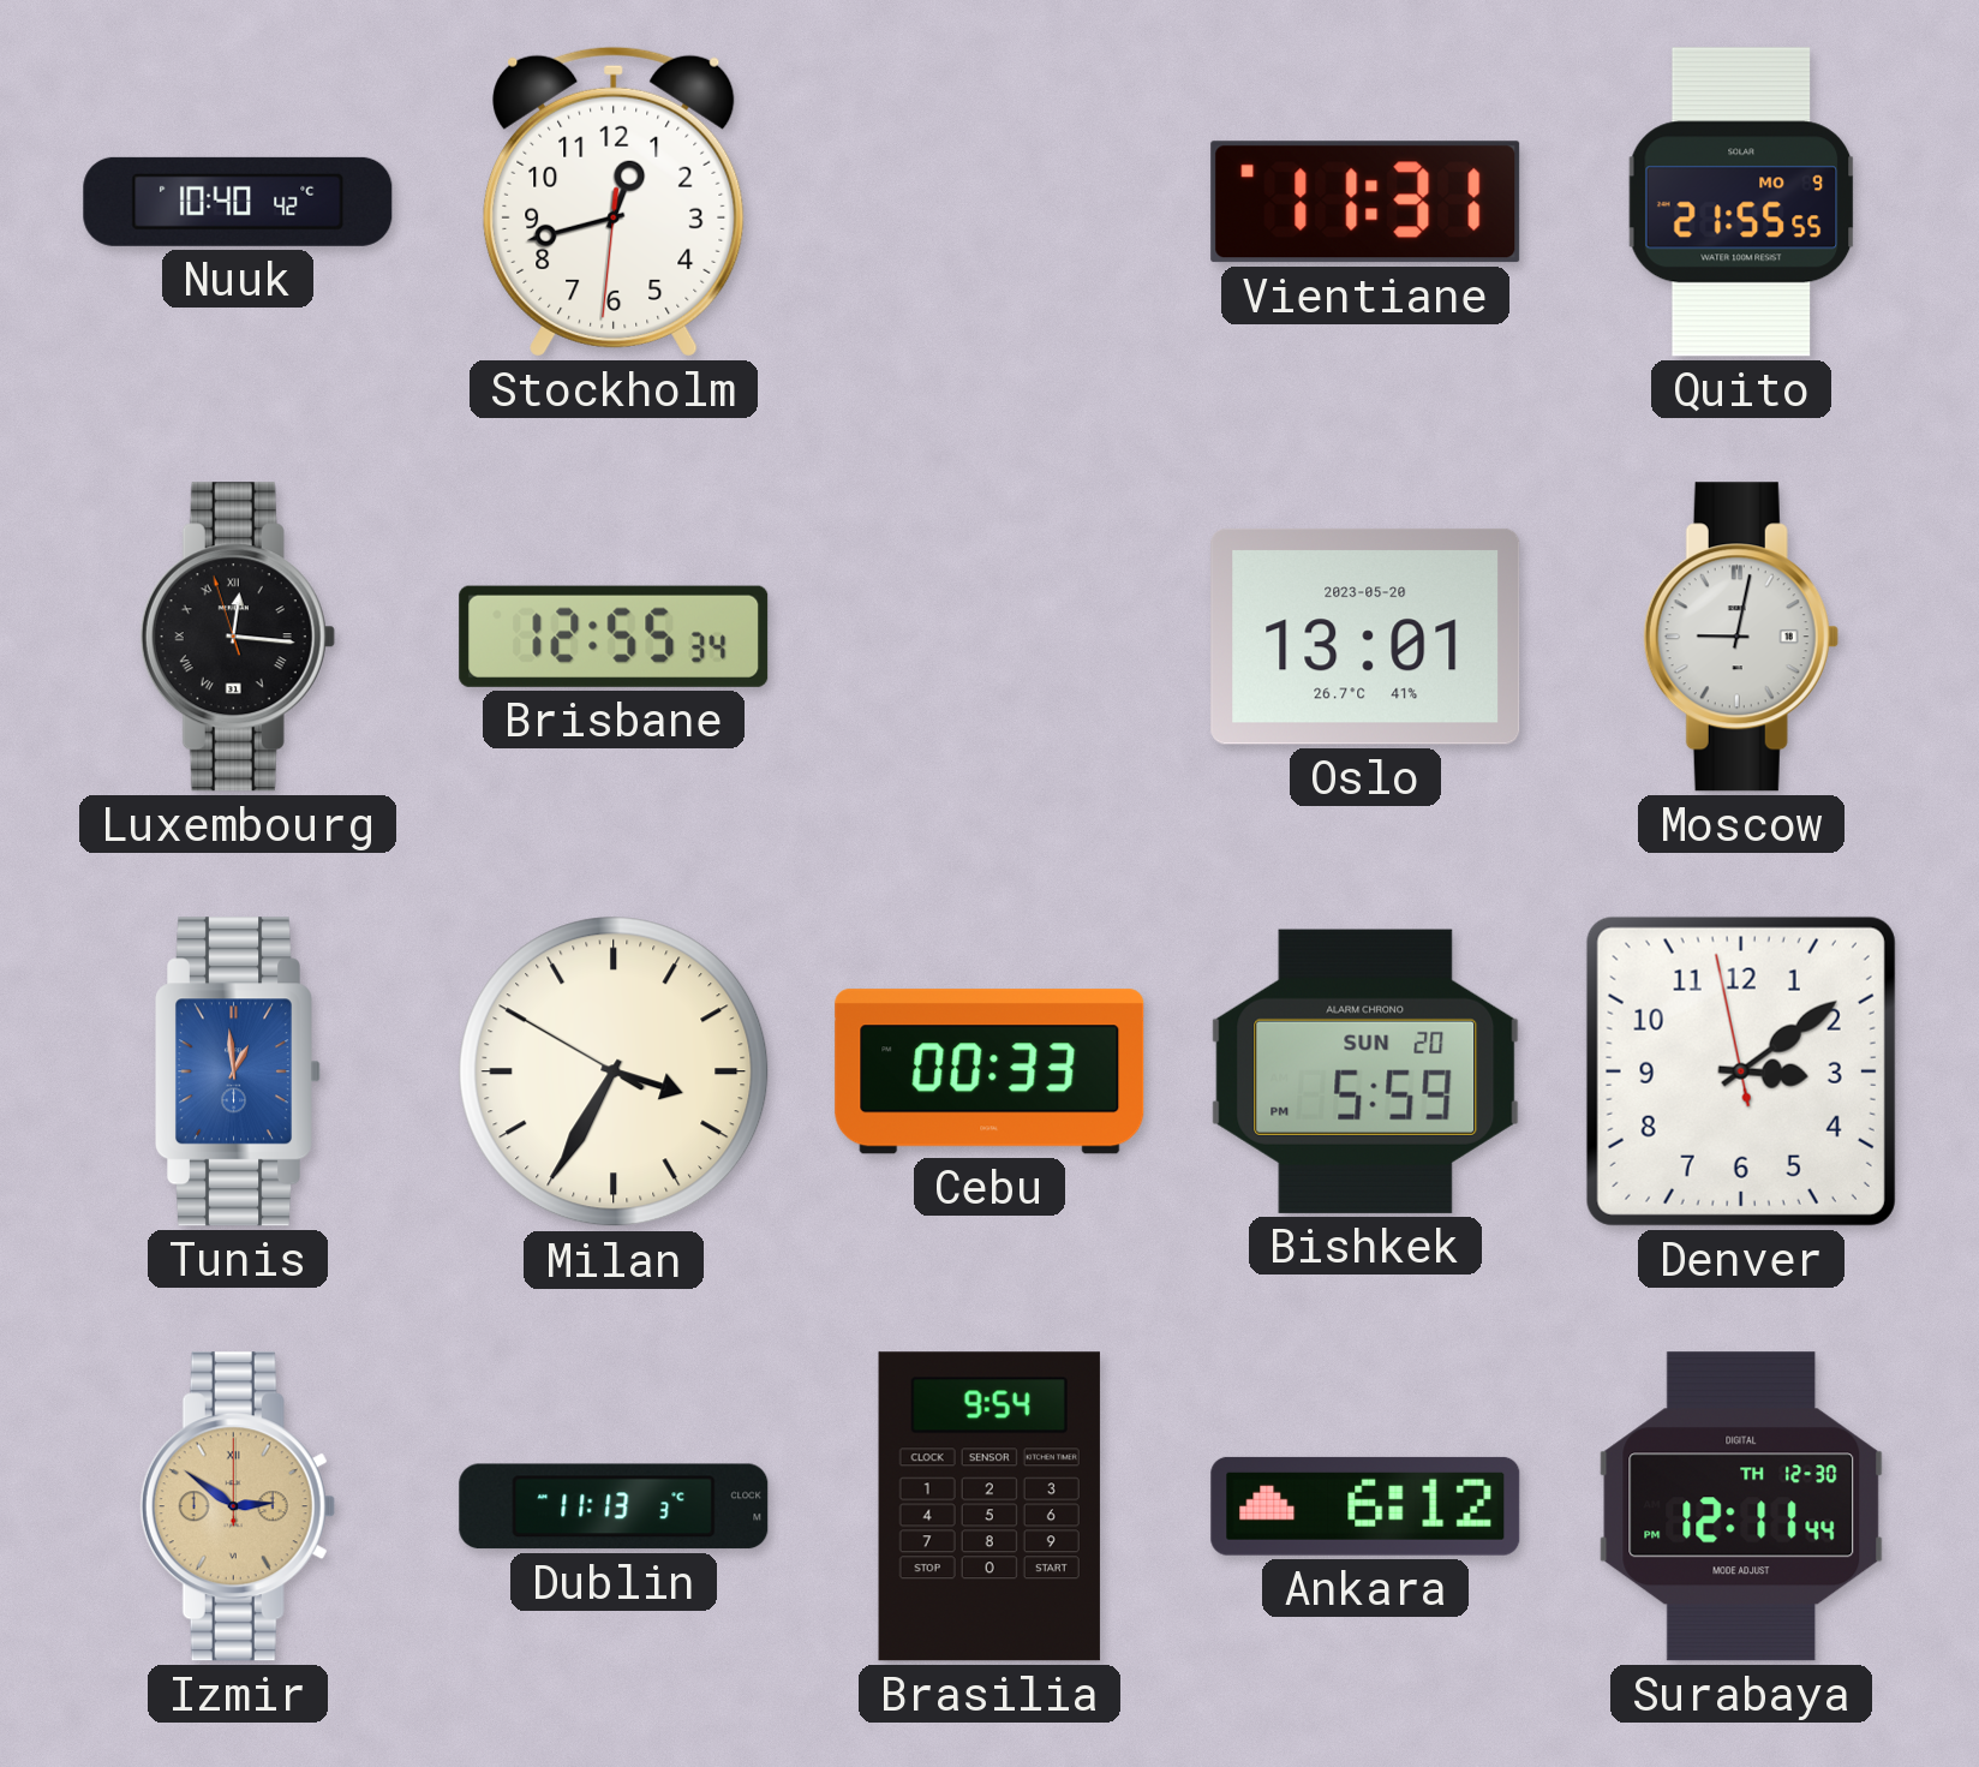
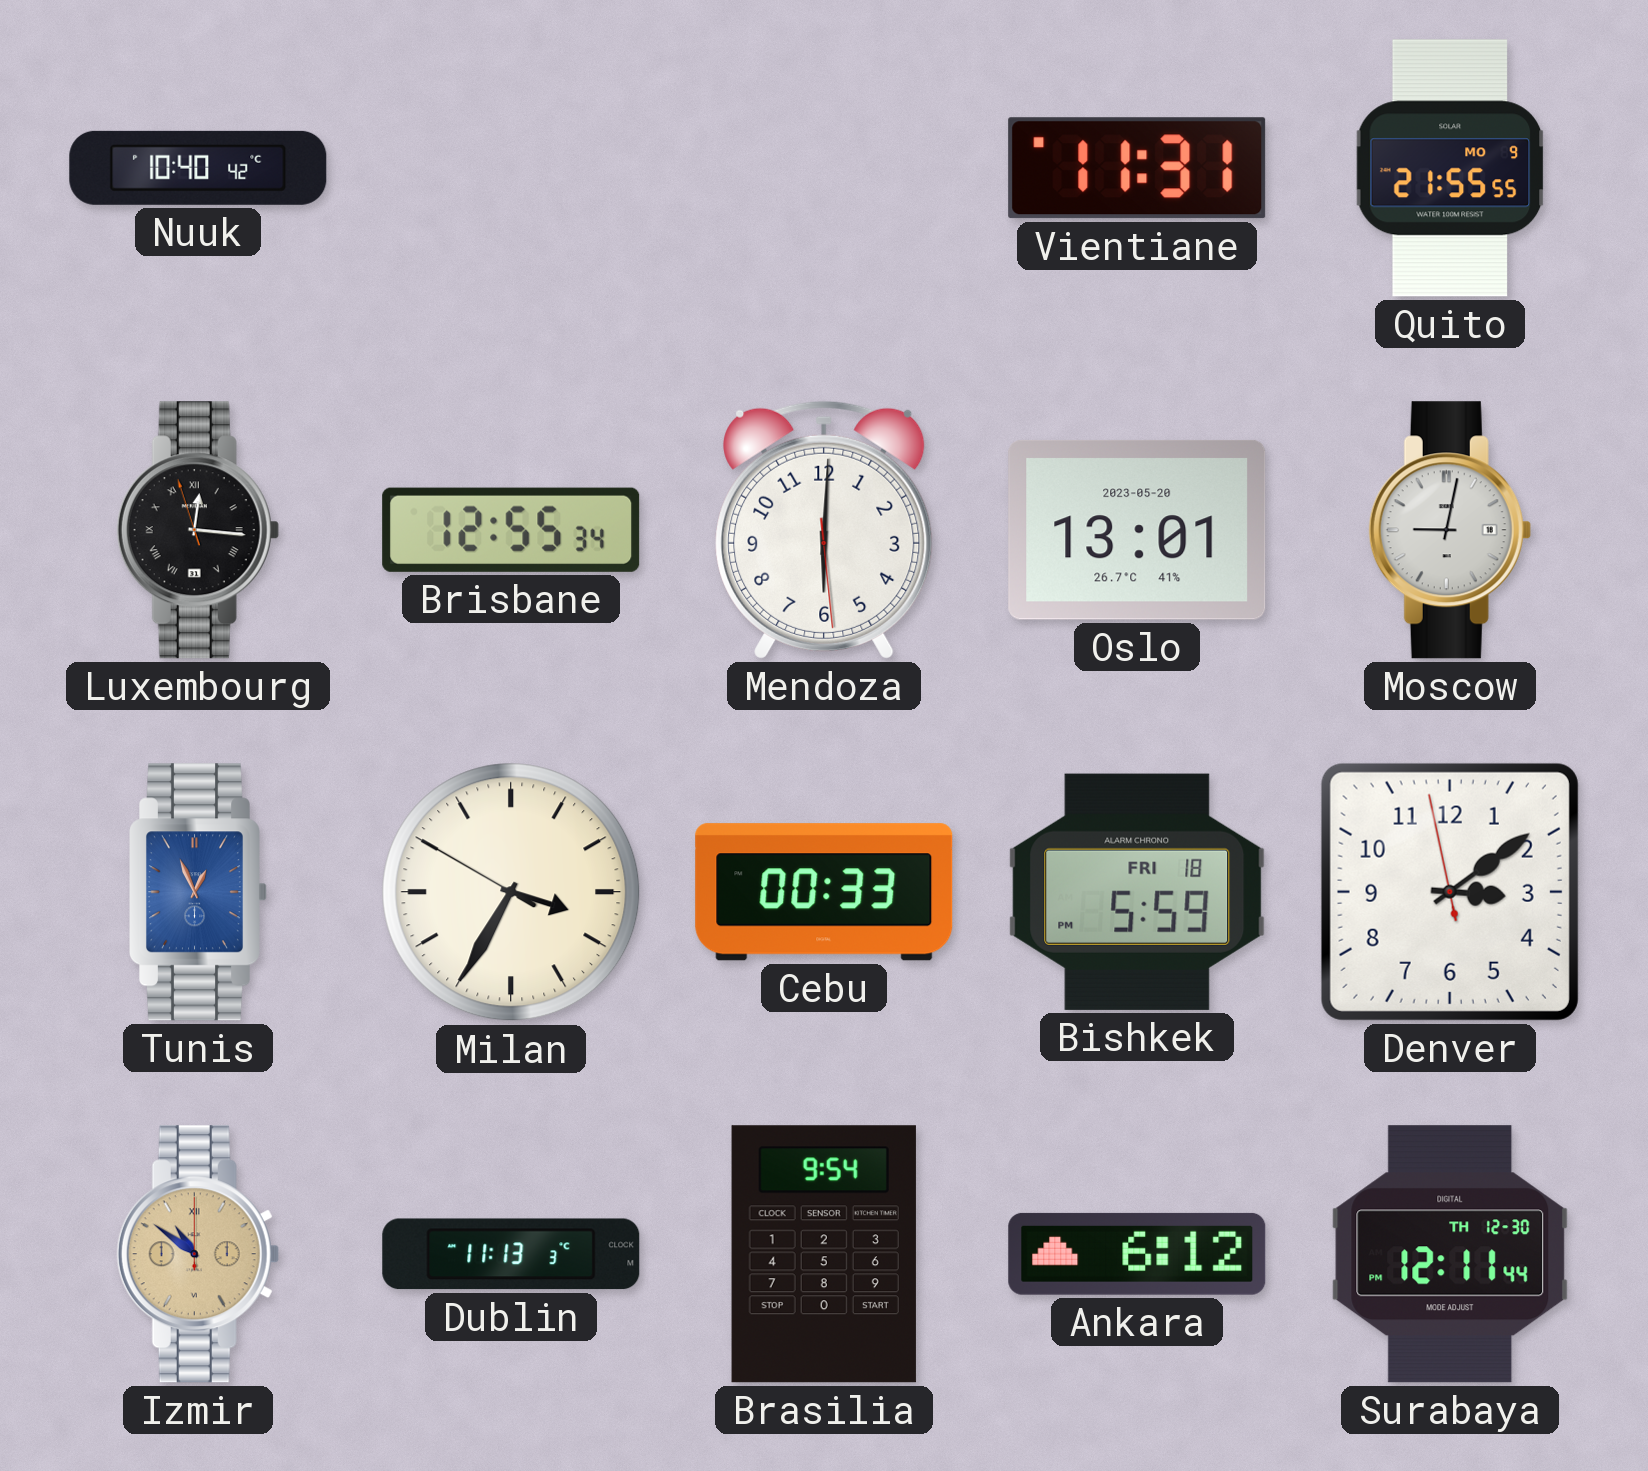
Stockholm: 12:42 -> none
Mendoza: none -> 6:00
Tunis: 12:59 -> 12:56
Bishkek date: SUN 20 -> FRI 18
Izmir: 2:51 -> 10:51
